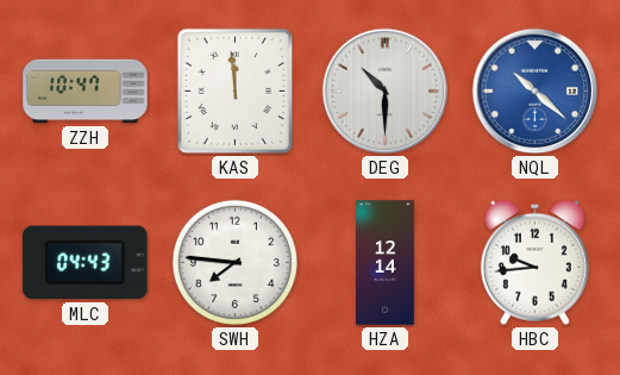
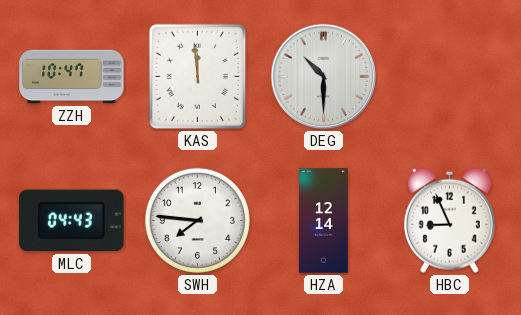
NQL: 10:22 -> none
HBC: 9:44 -> 8:56
